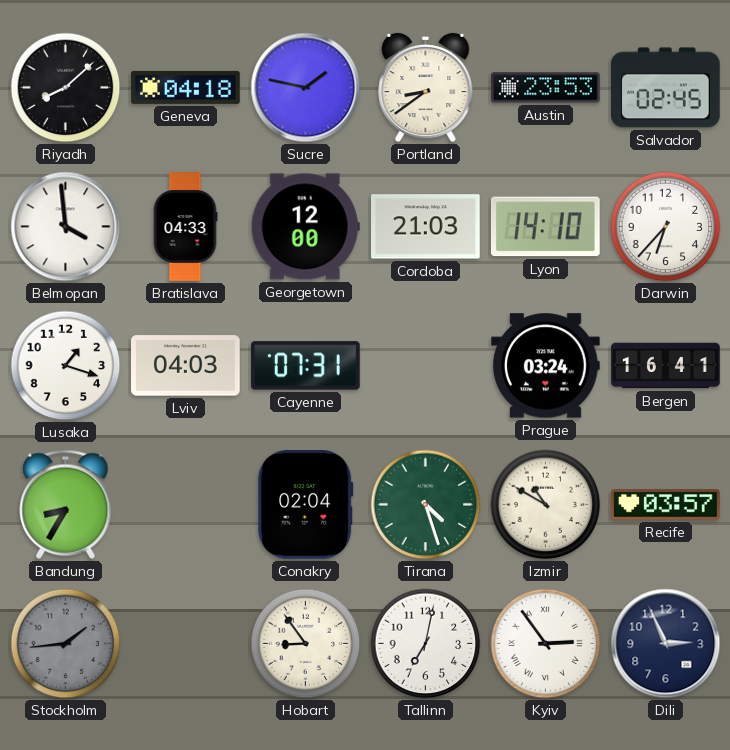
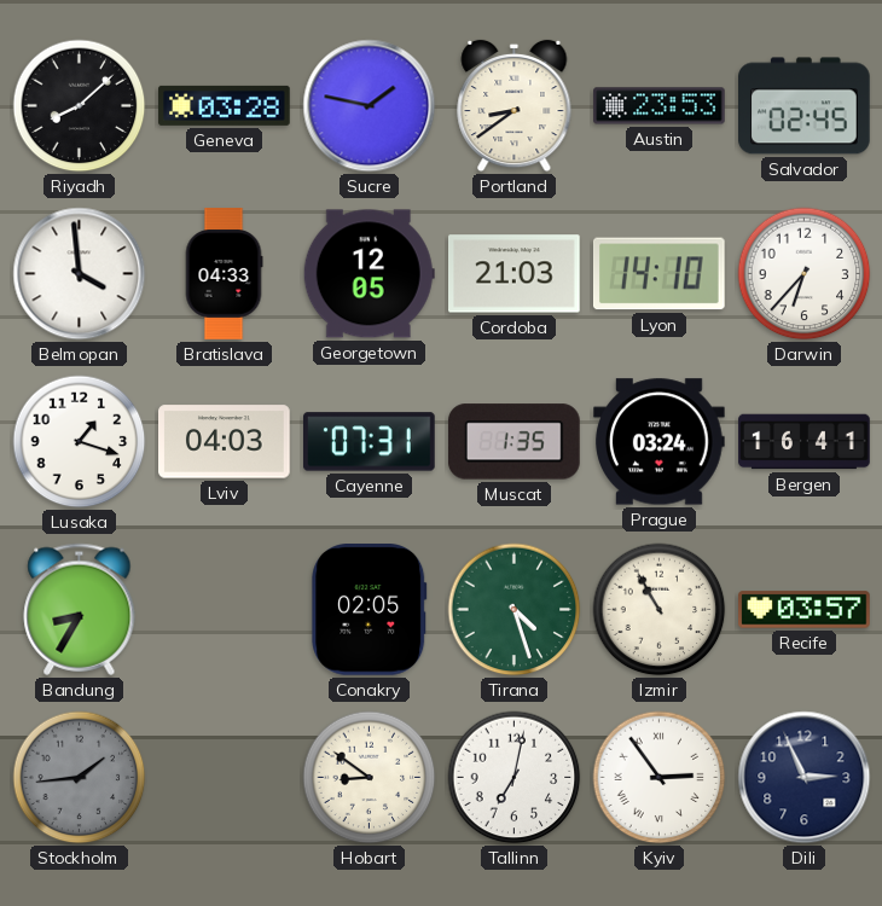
Geneva: 04:18 -> 03:28
Georgetown: 12:00 -> 12:05
Muscat: none -> 1:35
Conakry: 02:04 -> 02:05
Izmir: 10:50 -> 10:55
Hobart: 8:54 -> 8:51
